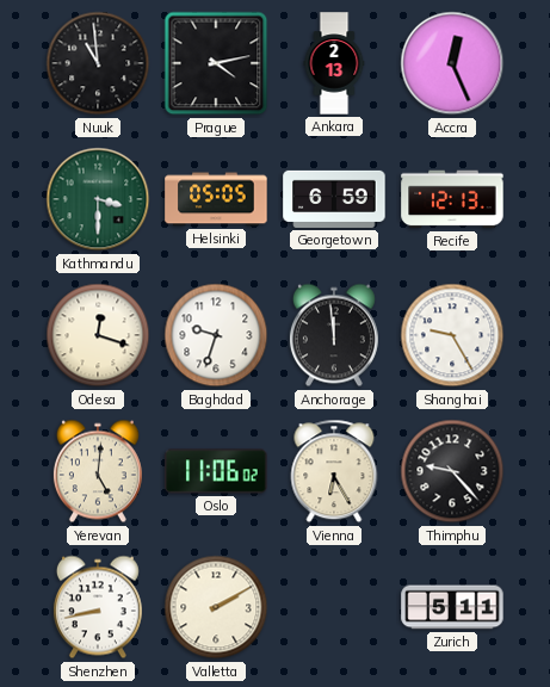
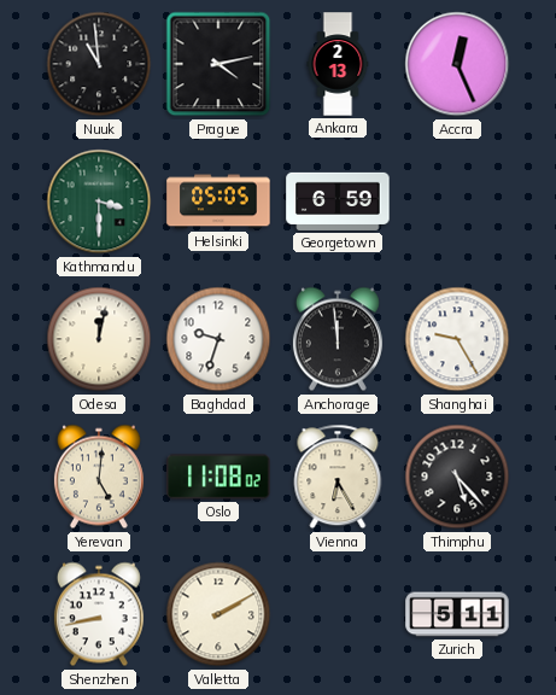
Recife: 12:13 -> none
Odesa: 12:18 -> 12:02
Oslo: 11:06 -> 11:08
Thimphu: 9:23 -> 5:23
